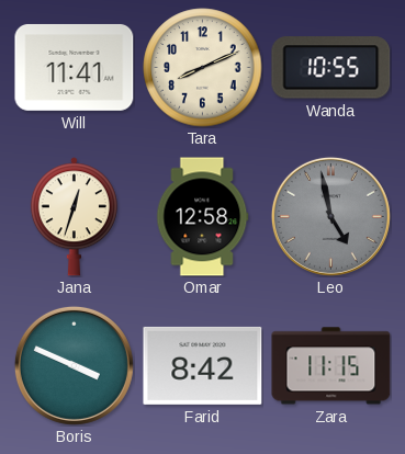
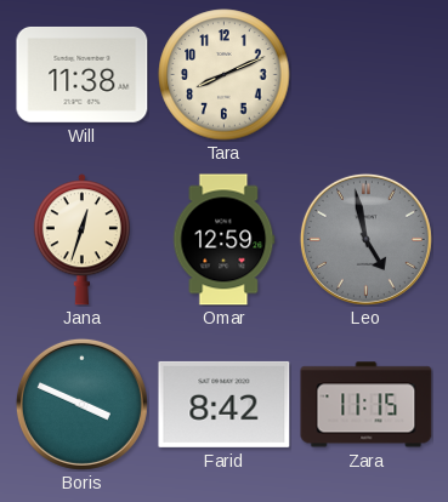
Will: 11:41 -> 11:38
Wanda: 10:55 -> none
Omar: 12:58 -> 12:59
